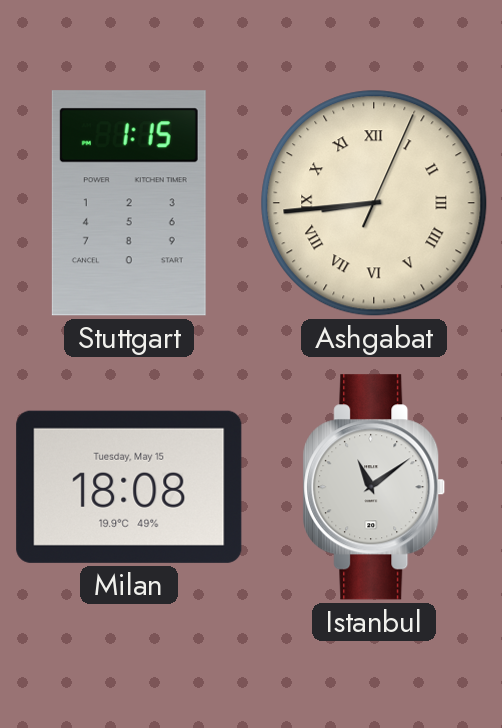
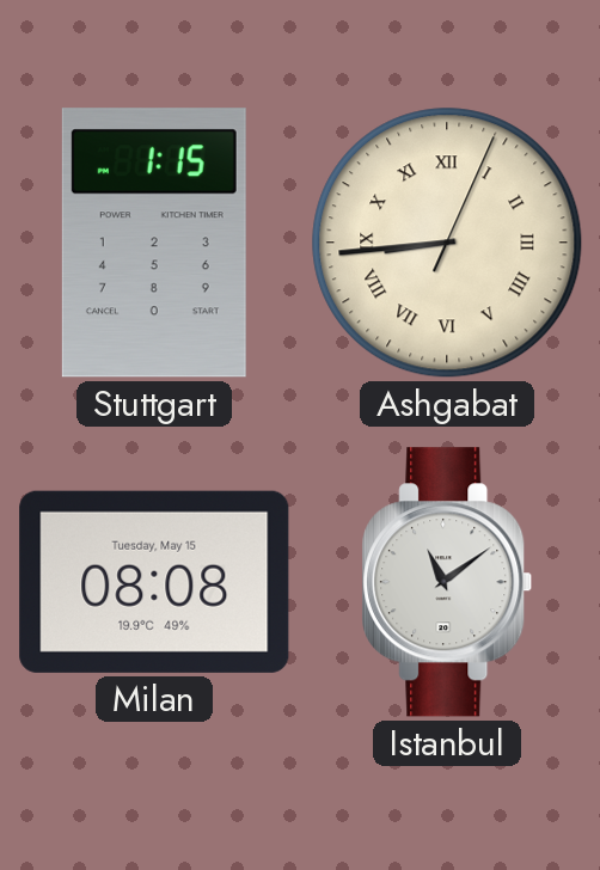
Milan: 18:08 -> 08:08
